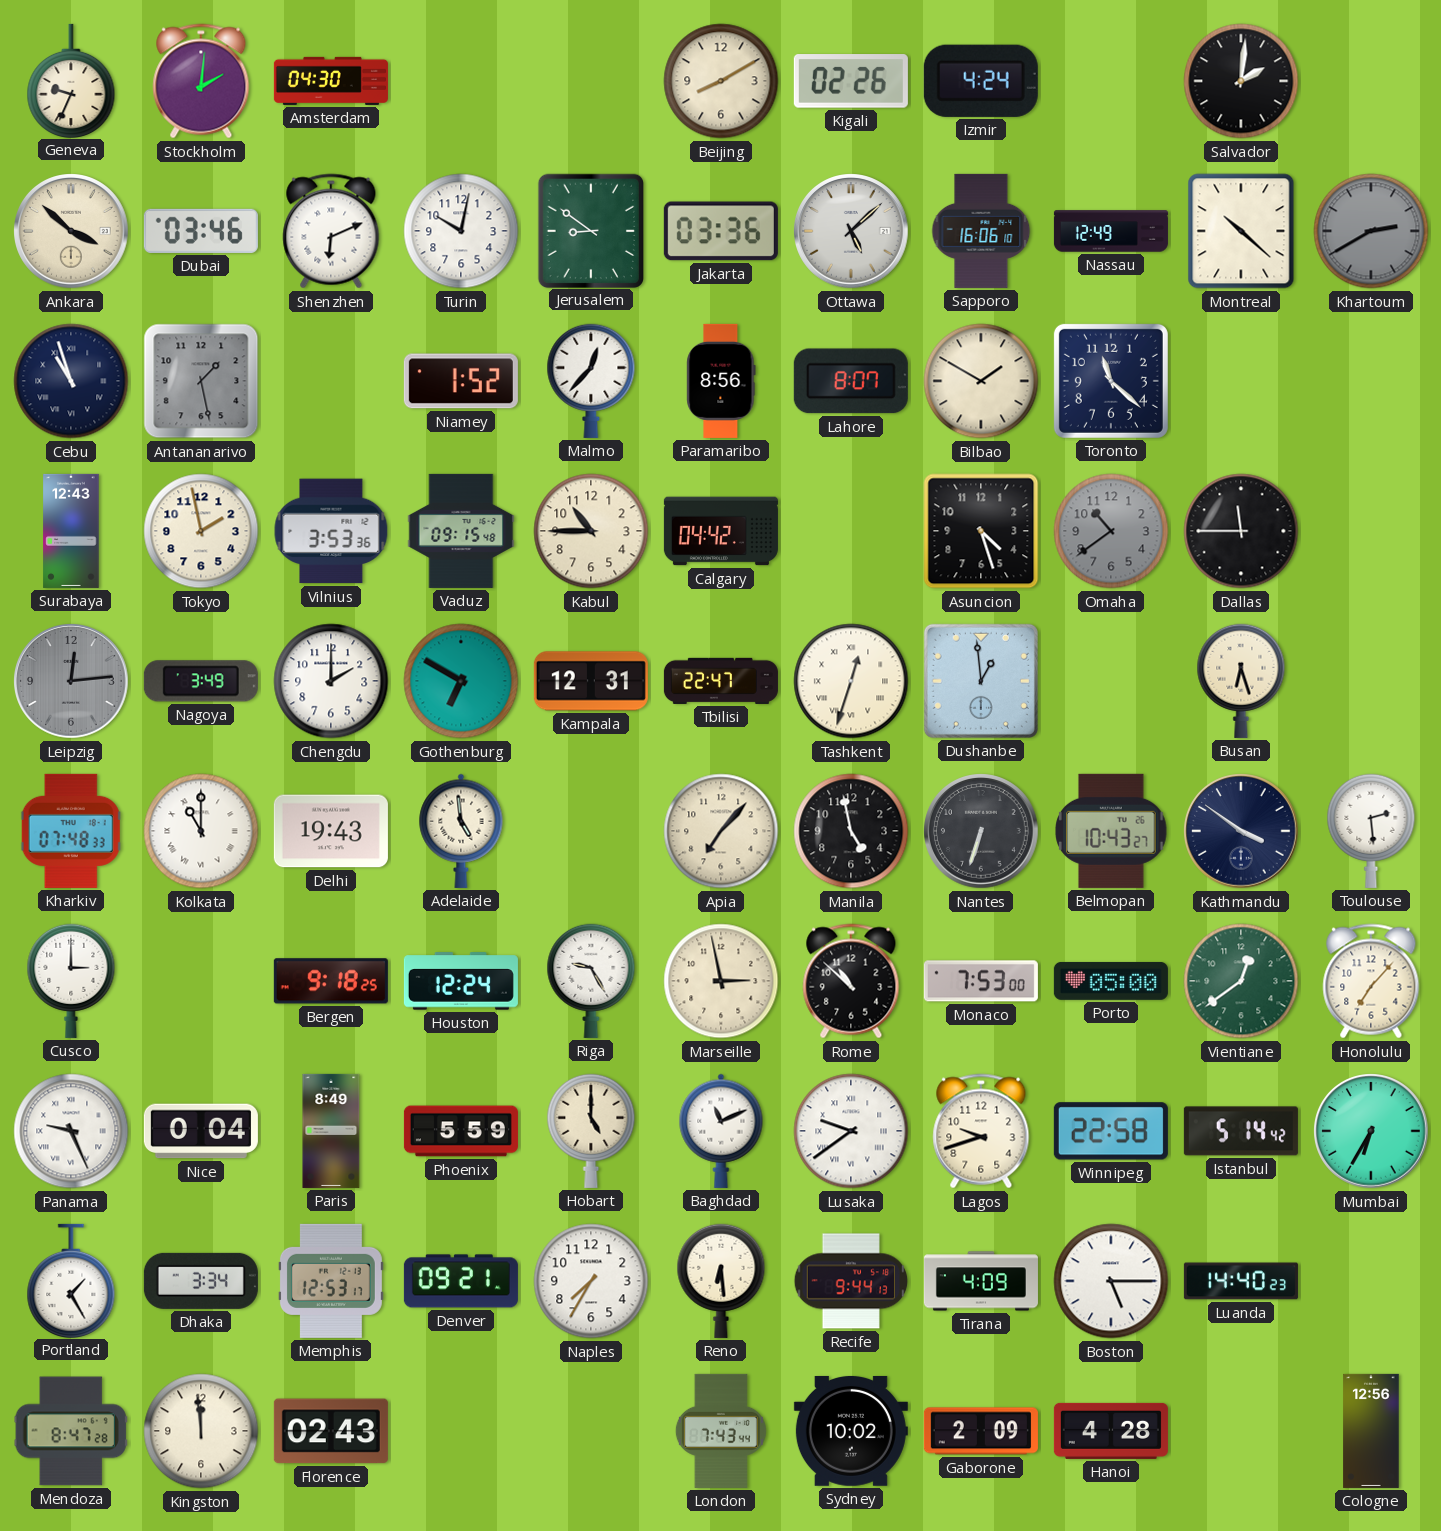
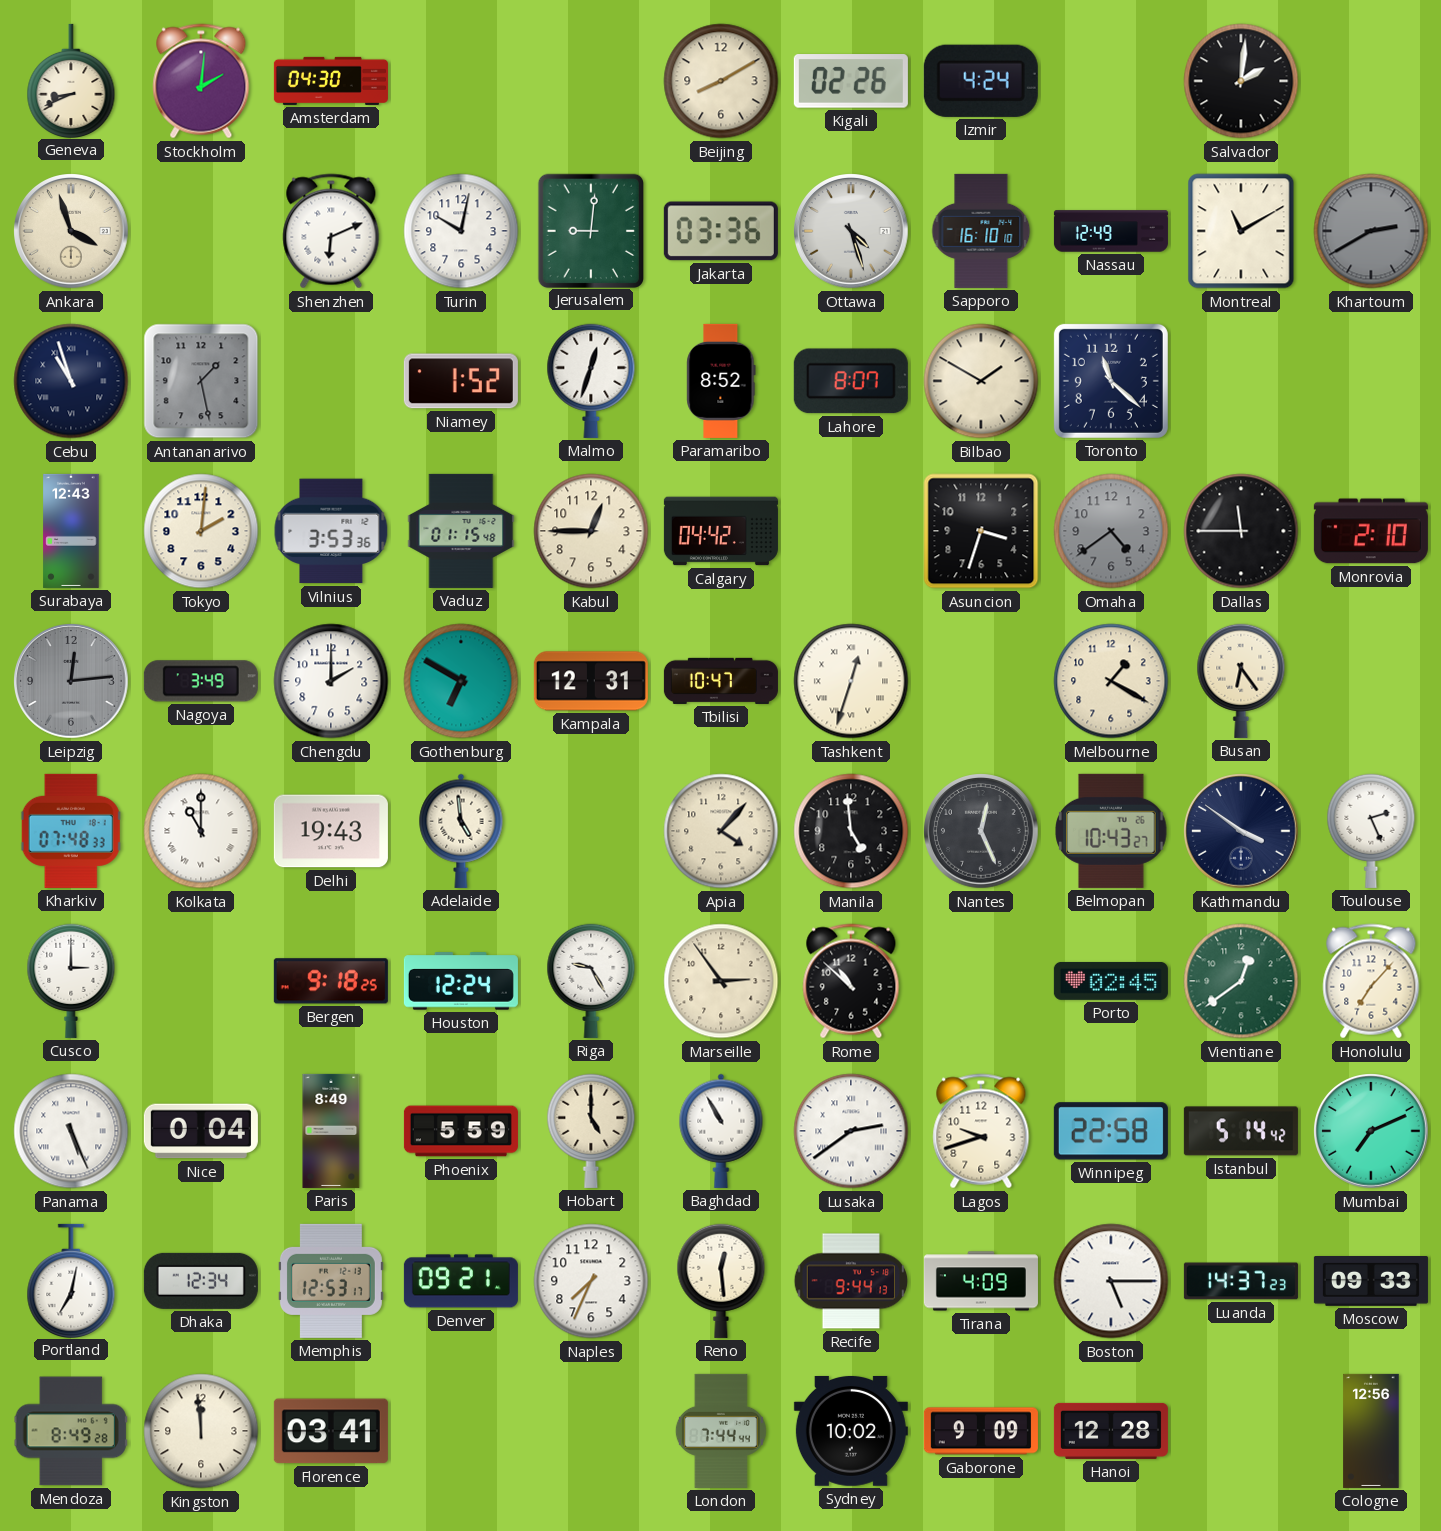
Geneva: 9:34 -> 8:41
Ankara: 3:52 -> 3:57
Dubai: 03:46 -> none
Jerusalem: 8:51 -> 9:01
Ottawa: 5:08 -> 4:27
Sapporo: 16:06 -> 16:10
Montreal: 10:22 -> 11:10
Malmo: 12:37 -> 12:33
Paramaribo: 8:56 -> 8:52
Tokyo: 1:58 -> 2:01
Vaduz: 09:15 -> 01:15
Kabul: 10:45 -> 12:45
Asuncion: 4:27 -> 3:33
Omaha: 10:39 -> 4:39
Monrovia: none -> 2:10
Tbilisi: 22:47 -> 10:47
Dushanbe: 12:59 -> none
Melbourne: none -> 1:20
Busan: 6:27 -> 6:24
Apia: 7:07 -> 4:07
Manila: 4:58 -> 4:59
Nantes: 6:33 -> 12:26
Toulouse: 2:29 -> 2:26
Marseille: 2:58 -> 2:54
Monaco: 7:53 -> none
Porto: 05:00 -> 02:45
Panama: 9:26 -> 5:26
Baghdad: 11:11 -> 10:55
Lusaka: 9:39 -> 2:39
Mumbai: 6:35 -> 7:11
Portland: 1:25 -> 7:02
Dhaka: 3:34 -> 12:34
Naples: 7:35 -> 7:34
Reno: 6:29 -> 12:29
Luanda: 14:40 -> 14:37
Moscow: none -> 09:33
Mendoza: 8:47 -> 8:49
Florence: 02:43 -> 03:41
London: 7:43 -> 7:44
Gaborone: 2:09 -> 9:09
Hanoi: 4:28 -> 12:28
